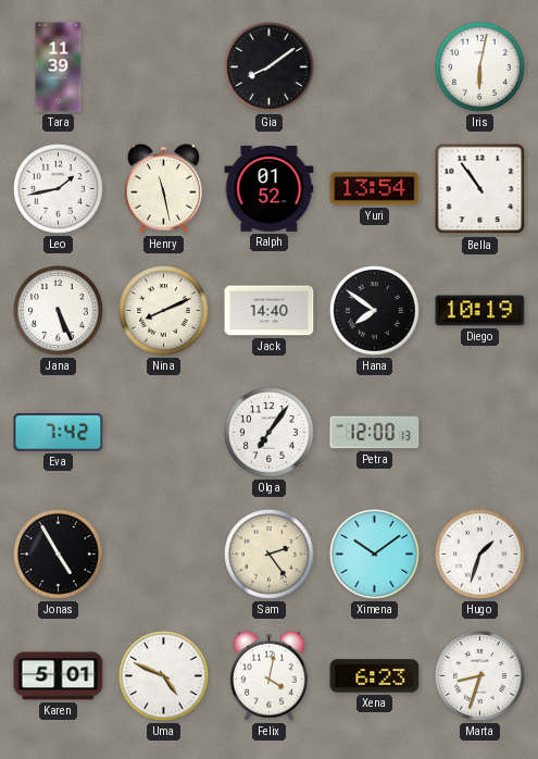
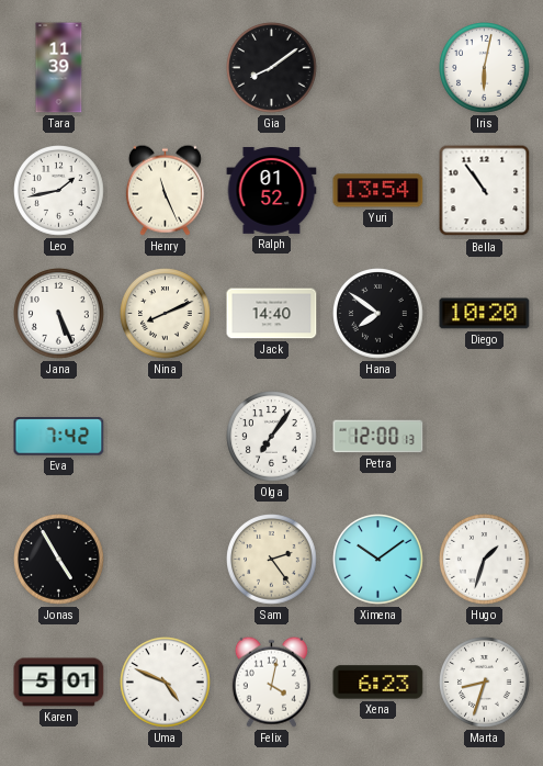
Henry: 11:28 -> 11:26
Diego: 10:19 -> 10:20
